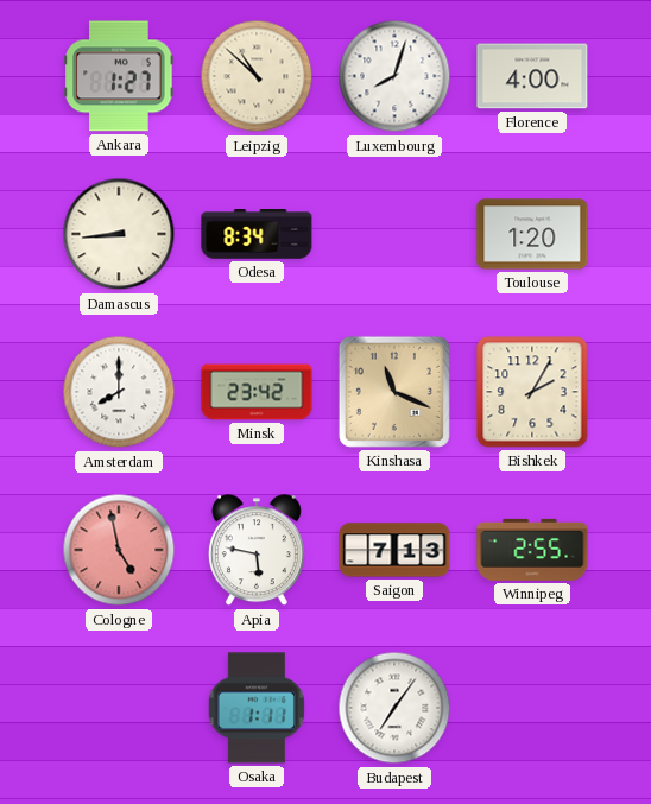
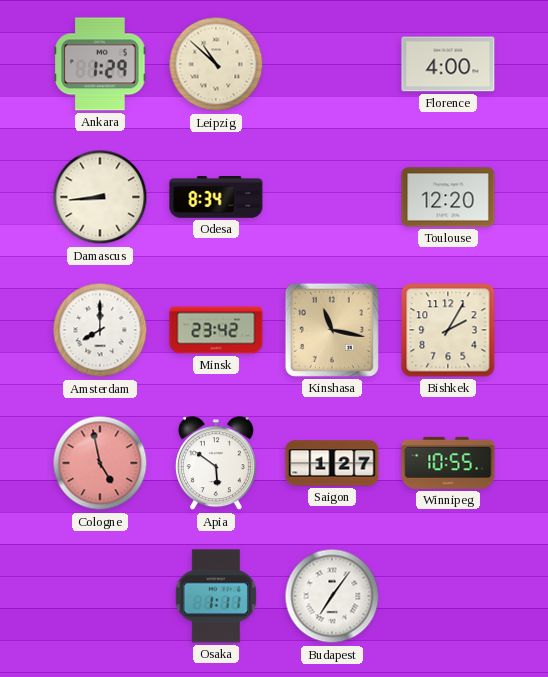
Ankara: 1:27 -> 1:29
Luxembourg: 8:03 -> none
Toulouse: 1:20 -> 12:20
Kinshasa: 11:19 -> 11:17
Apia: 5:47 -> 5:51
Saigon: 7:13 -> 1:27
Winnipeg: 2:55 -> 10:55
